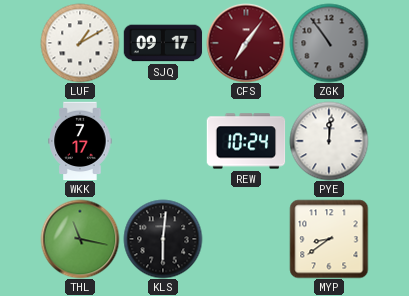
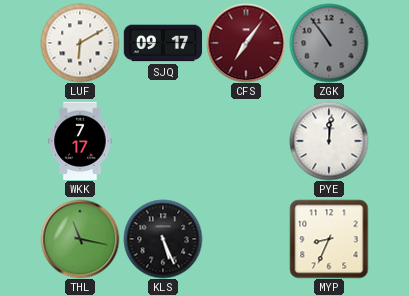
LUF: 1:10 -> 6:10
REW: 10:24 -> none
KLS: 6:01 -> 5:26
MYP: 8:39 -> 8:34
